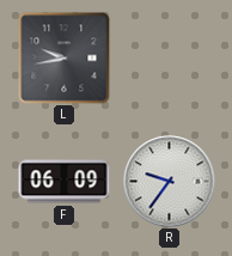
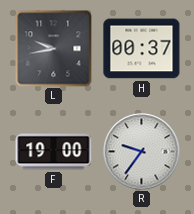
H: none -> 00:37
F: 06:09 -> 19:00
